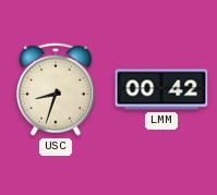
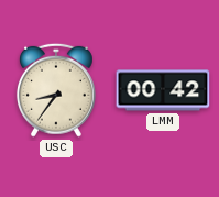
USC: 8:33 -> 8:36
